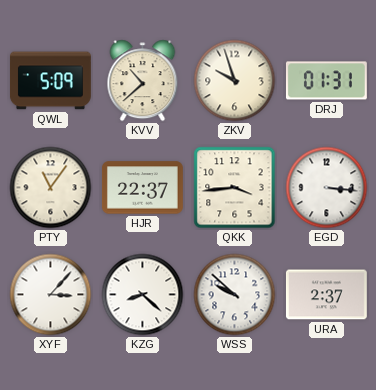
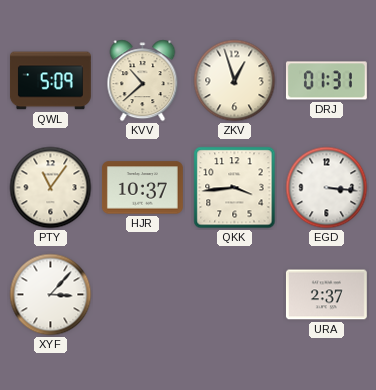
ZKV: 9:57 -> 12:57
HJR: 22:37 -> 10:37
KZG: 8:22 -> none
WSS: 9:52 -> none
